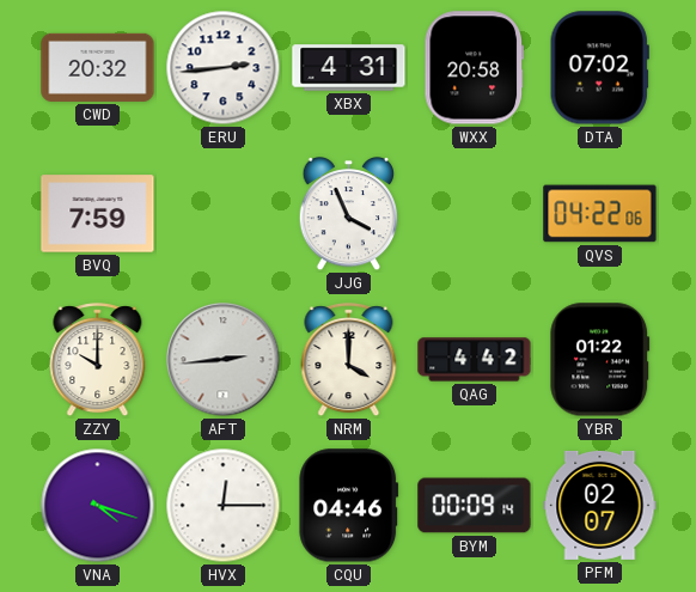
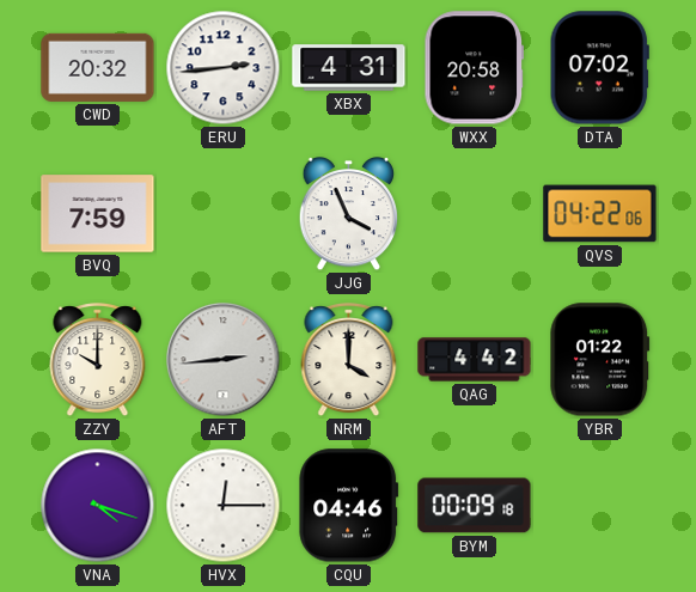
BYM: 00:09:14 -> 00:09:18
PFM: 02:07 -> none
